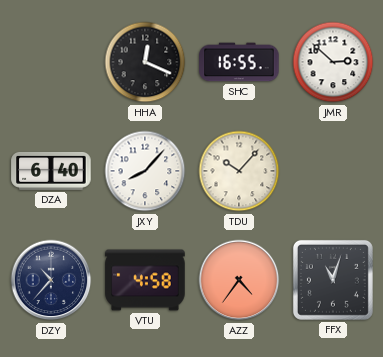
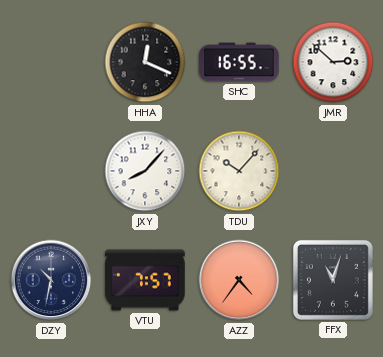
DZA: 6:40 -> none
DZY: 10:37 -> 10:32
VTU: 4:58 -> 7:57
